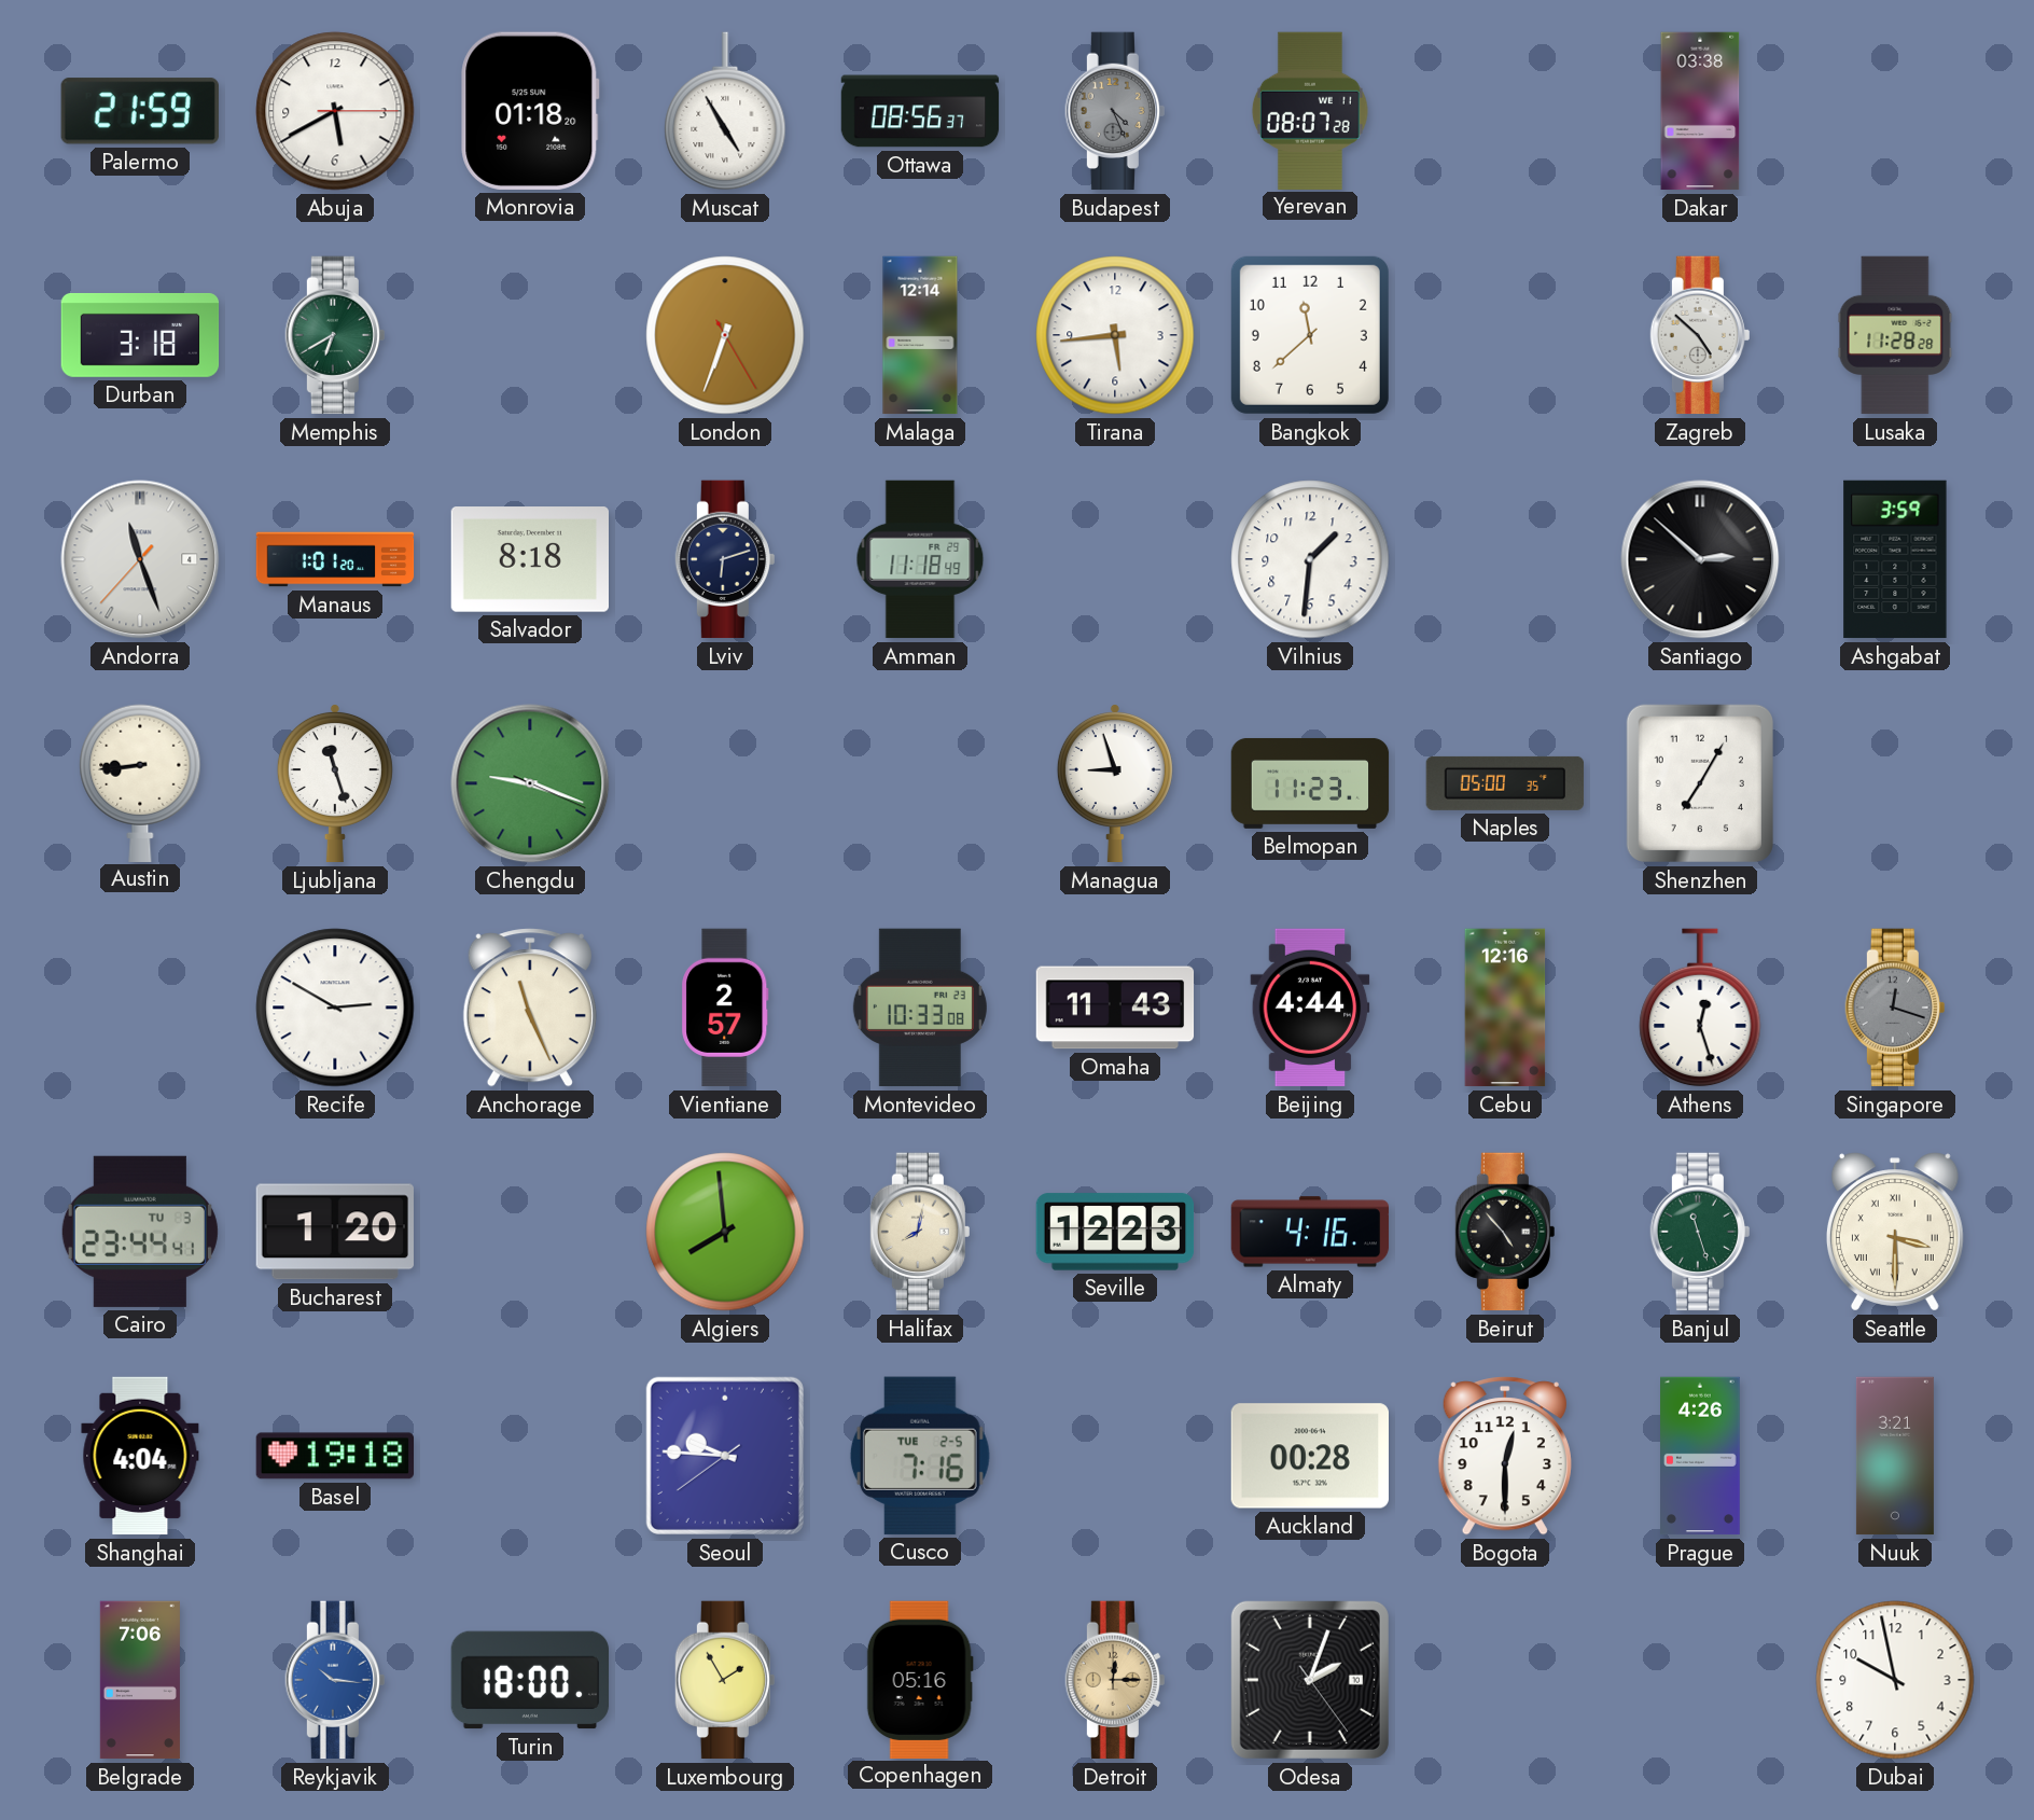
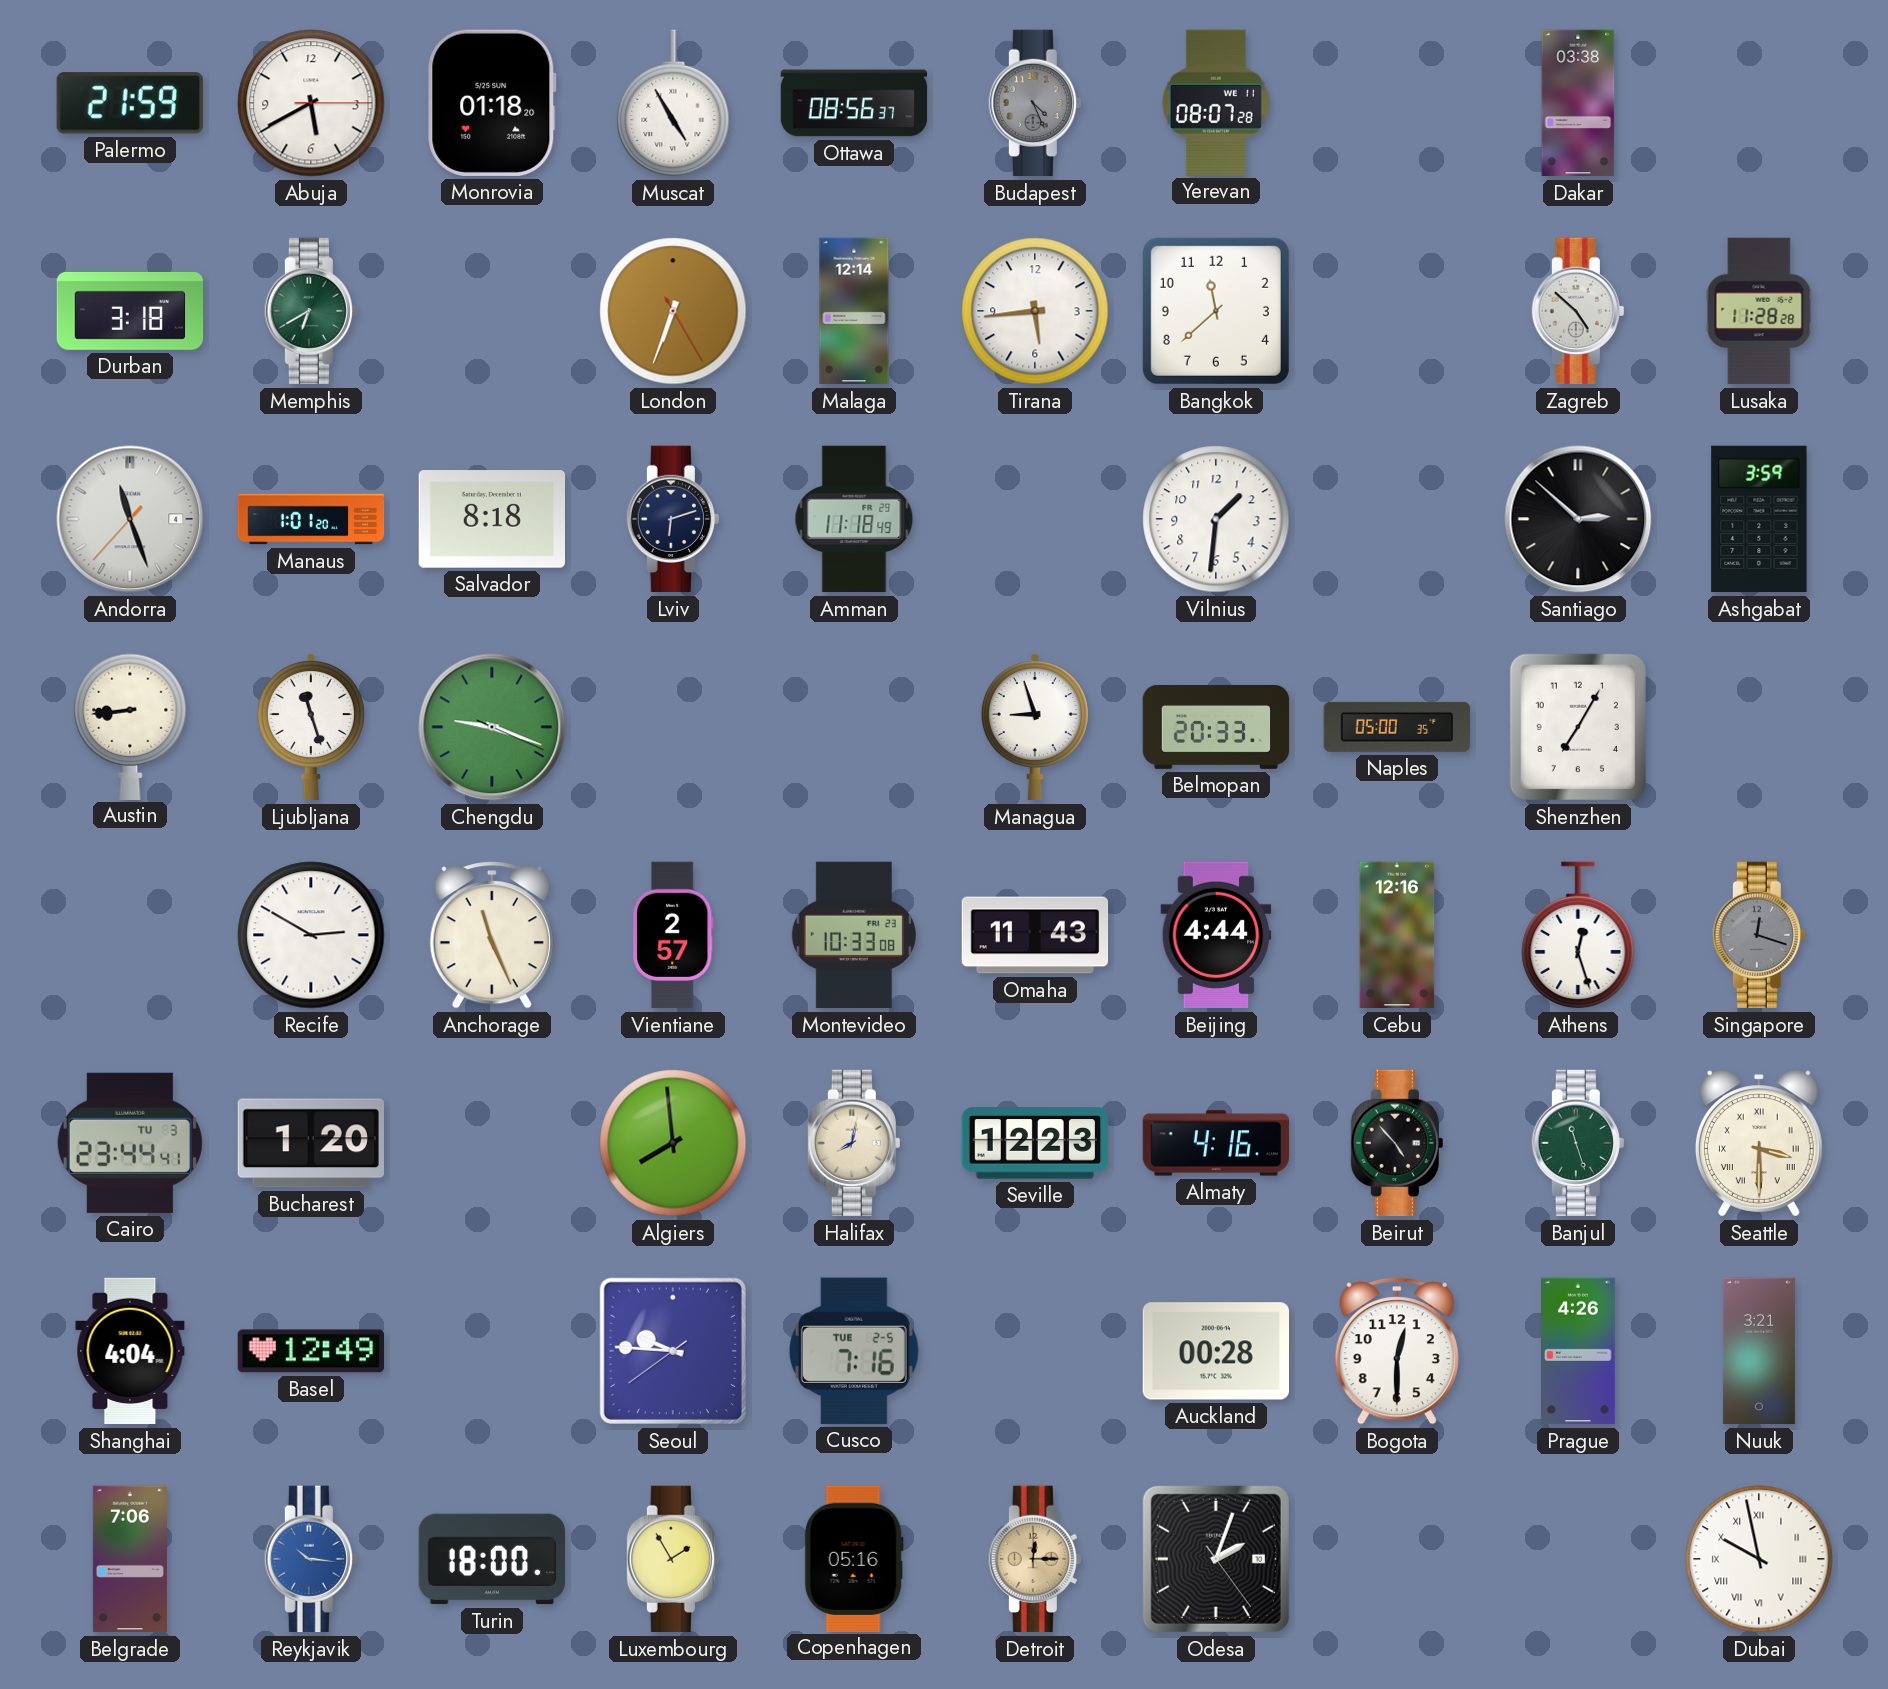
Belmopan: 11:23 -> 20:33
Basel: 19:18 -> 12:49
Dubai numerals: Arabic -> Roman
